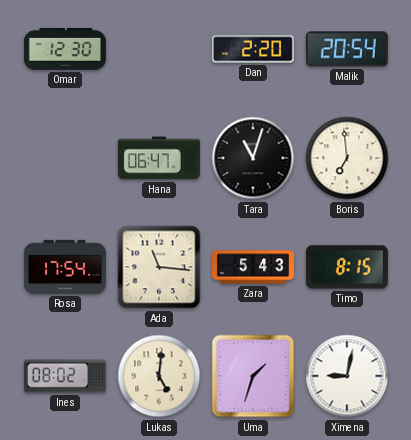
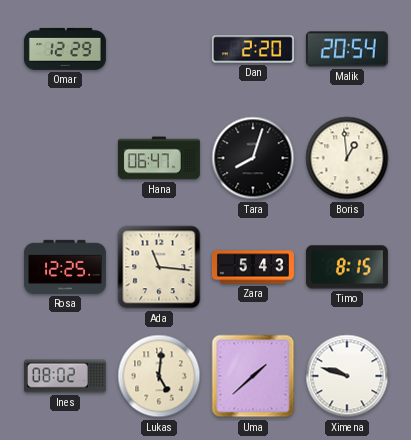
Omar: 12:30 -> 12:29
Tara: 11:03 -> 8:03
Boris: 6:59 -> 12:59
Rosa: 17:54 -> 12:25
Uma: 1:33 -> 1:38
Ximena: 9:02 -> 9:48
